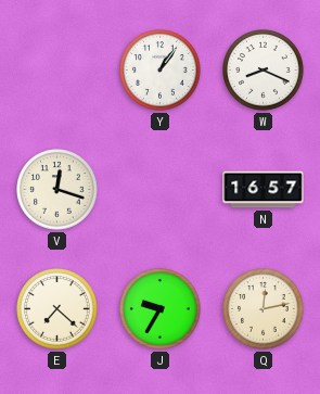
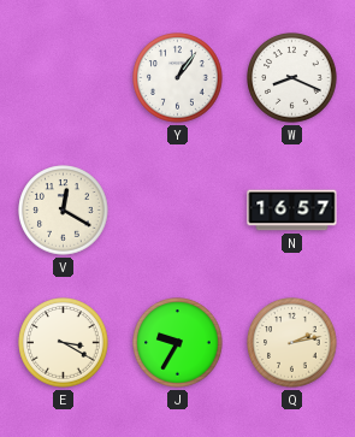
V: 12:18 -> 12:20
E: 7:22 -> 3:20
Q: 12:13 -> 2:13
